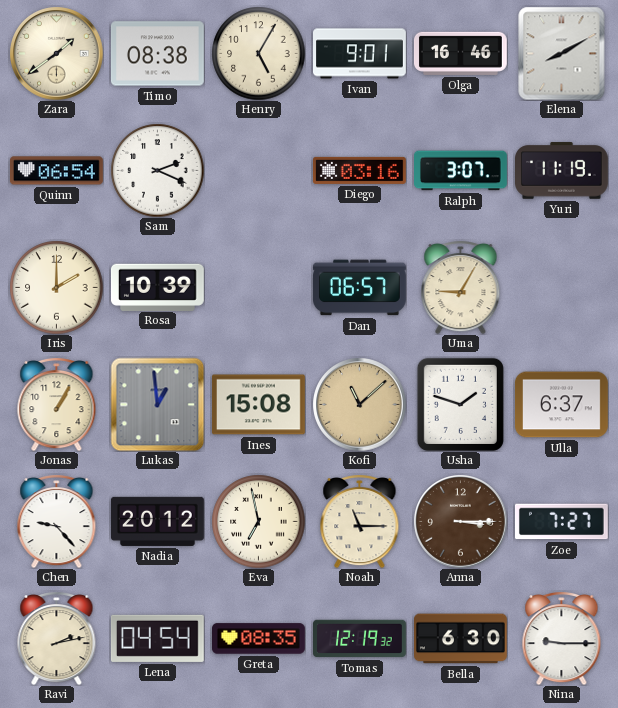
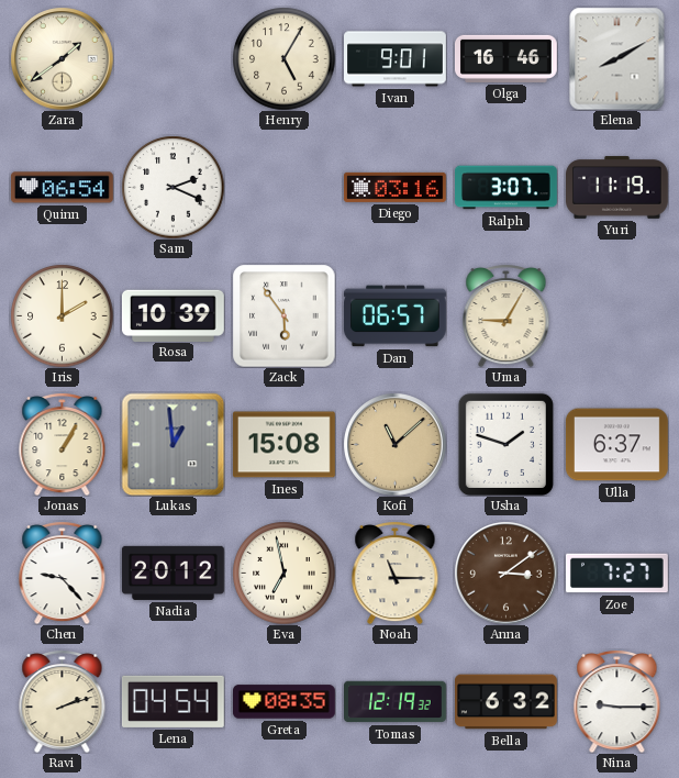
Timo: 08:38 -> none
Zack: none -> 5:54
Anna: 3:15 -> 3:09
Ravi: 2:13 -> 2:12
Bella: 6:30 -> 6:32
